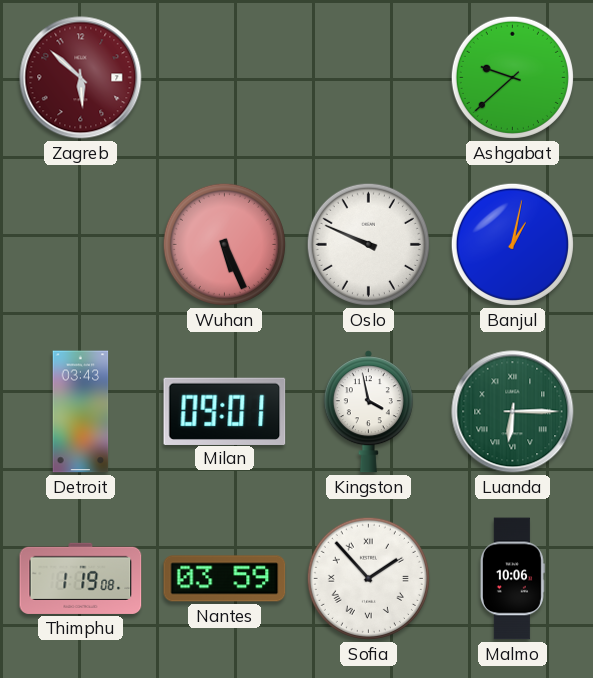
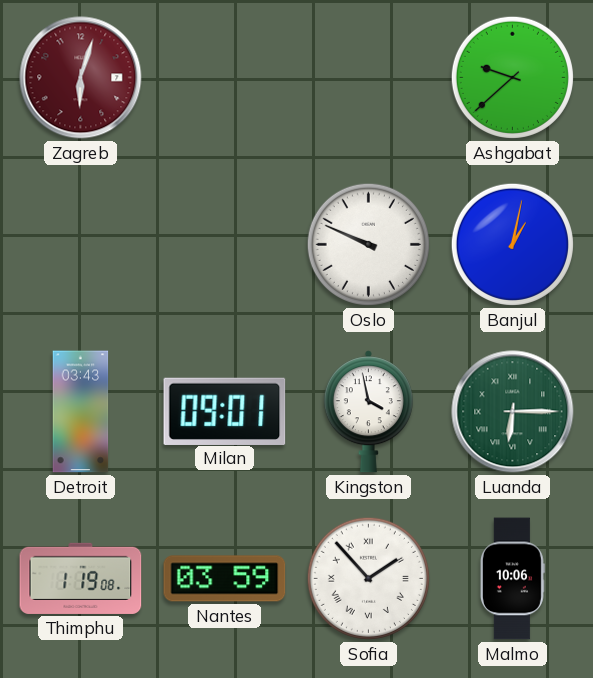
Zagreb: 5:52 -> 6:03
Wuhan: 5:26 -> none
